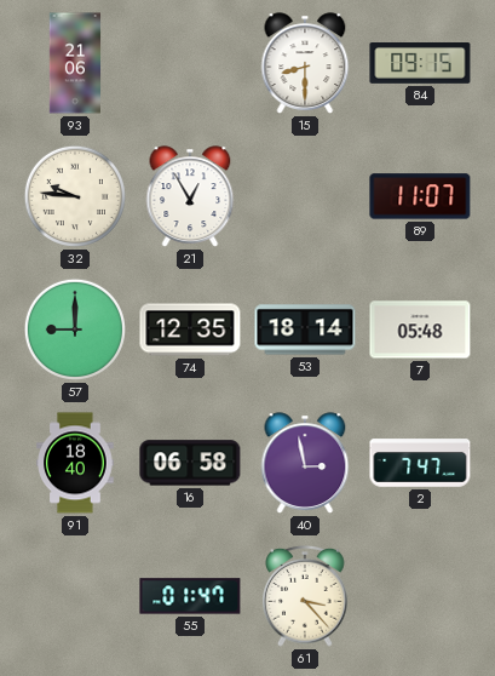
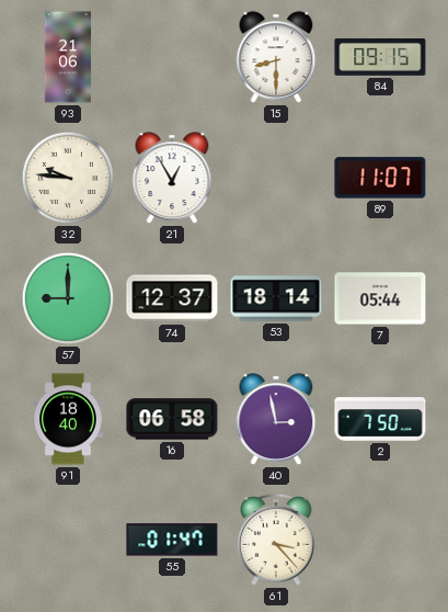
74: 12:35 -> 12:37
7: 05:48 -> 05:44
2: 7:47 -> 7:50
